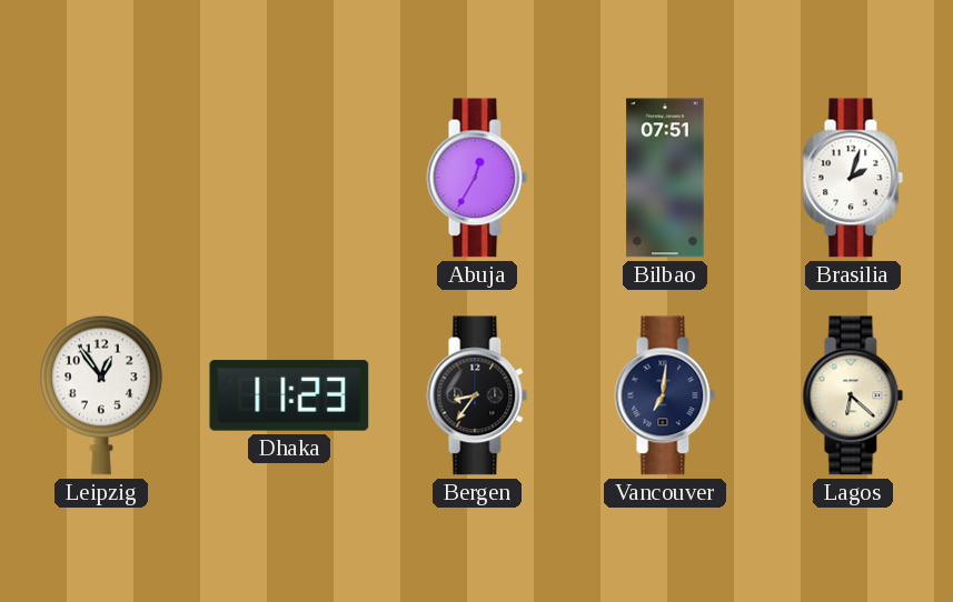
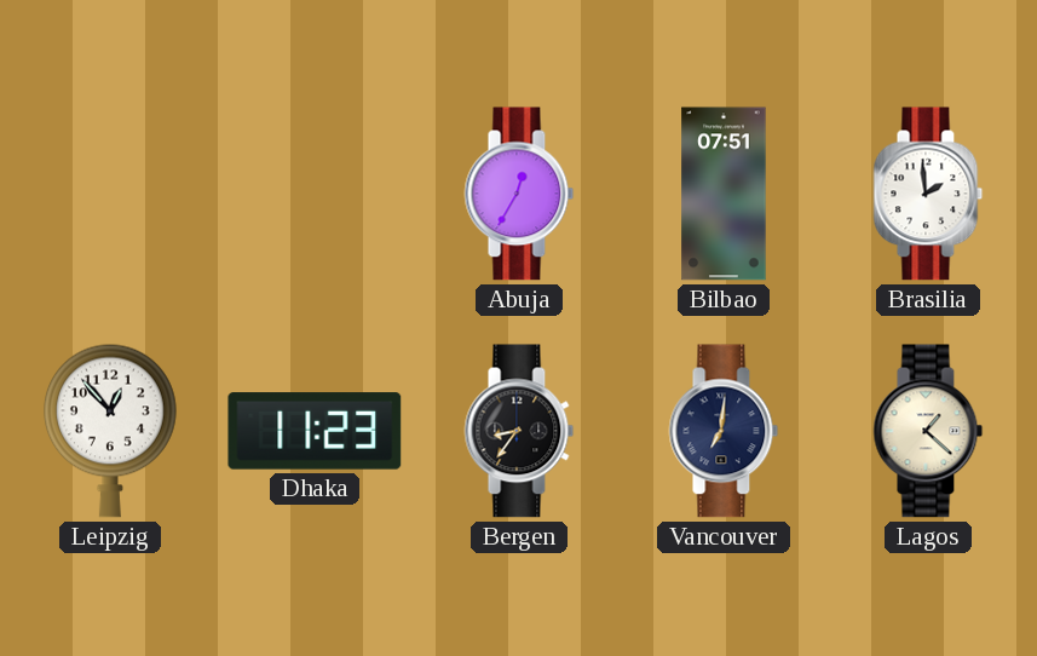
Brasilia: 2:03 -> 1:59
Leipzig: 12:54 -> 12:53
Lagos: 6:22 -> 1:22
